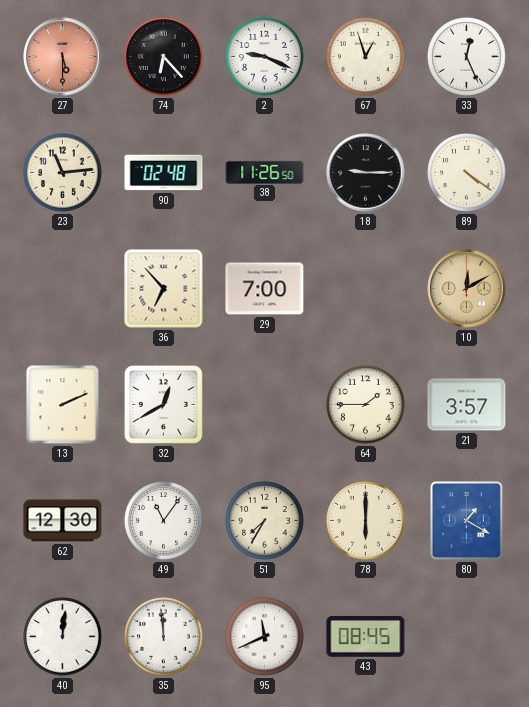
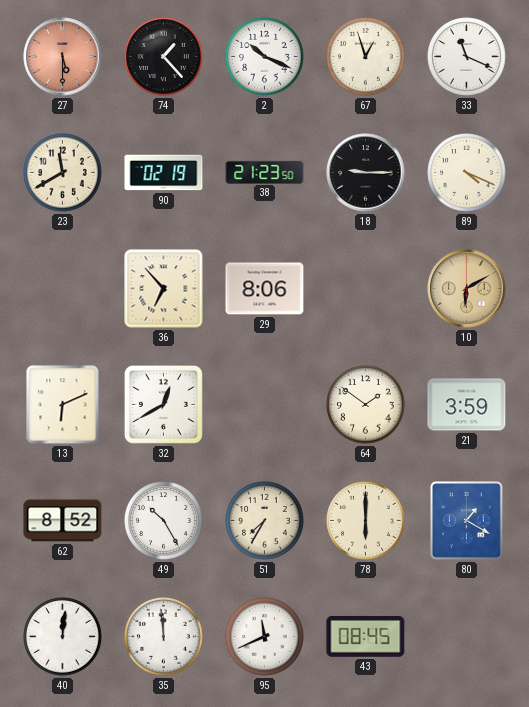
74: 6:23 -> 1:23
2: 9:19 -> 10:19
33: 12:26 -> 11:19
23: 11:14 -> 11:40
90: 02:48 -> 02:19
38: 11:26 -> 21:23
89: 4:21 -> 4:19
29: 7:00 -> 8:06
10: 12:10 -> 6:10
13: 2:11 -> 6:11
64: 1:45 -> 1:51
21: 3:57 -> 3:59
62: 12:30 -> 8:52
49: 11:06 -> 10:25
